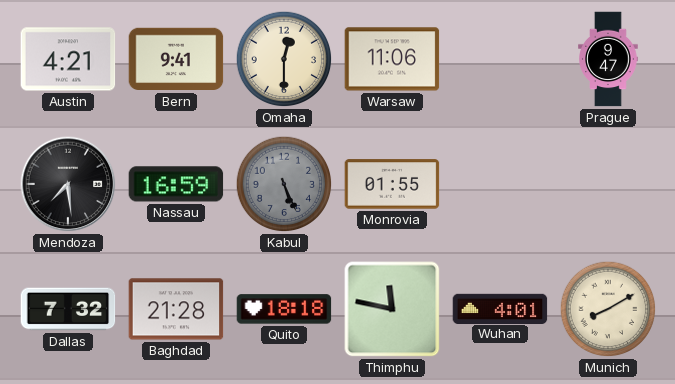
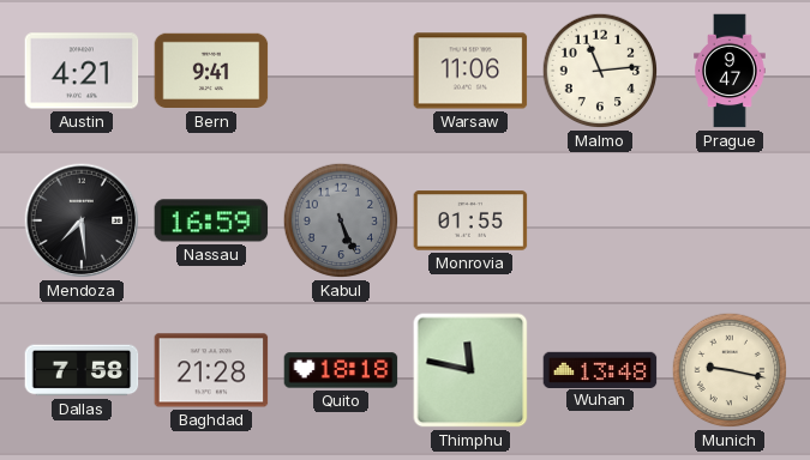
Omaha: 12:30 -> none
Malmo: none -> 11:14
Dallas: 7:32 -> 7:58
Wuhan: 4:01 -> 13:48
Munich: 8:10 -> 9:17
